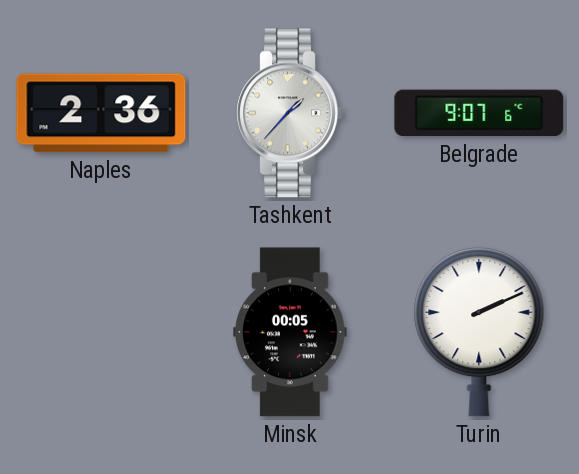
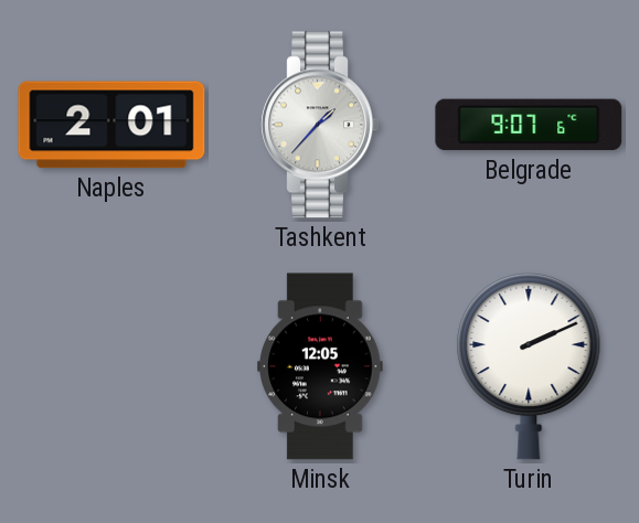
Naples: 2:36 -> 2:01
Minsk: 00:05 -> 12:05
